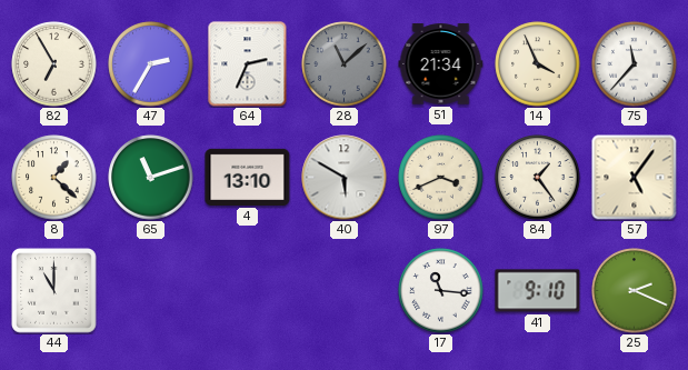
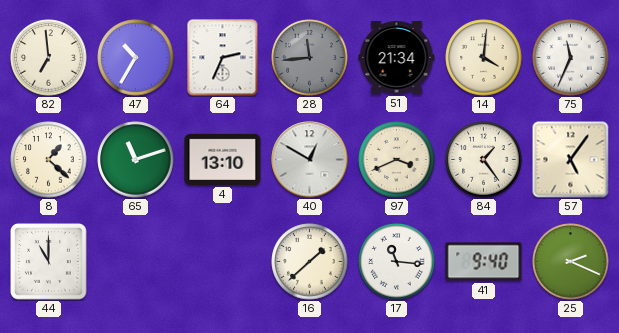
82: 6:55 -> 6:59
47: 2:35 -> 10:35
28: 11:08 -> 11:44
14: 3:56 -> 4:01
75: 11:37 -> 11:34
40: 5:50 -> 12:50
16: none -> 1:38
41: 9:10 -> 9:40
